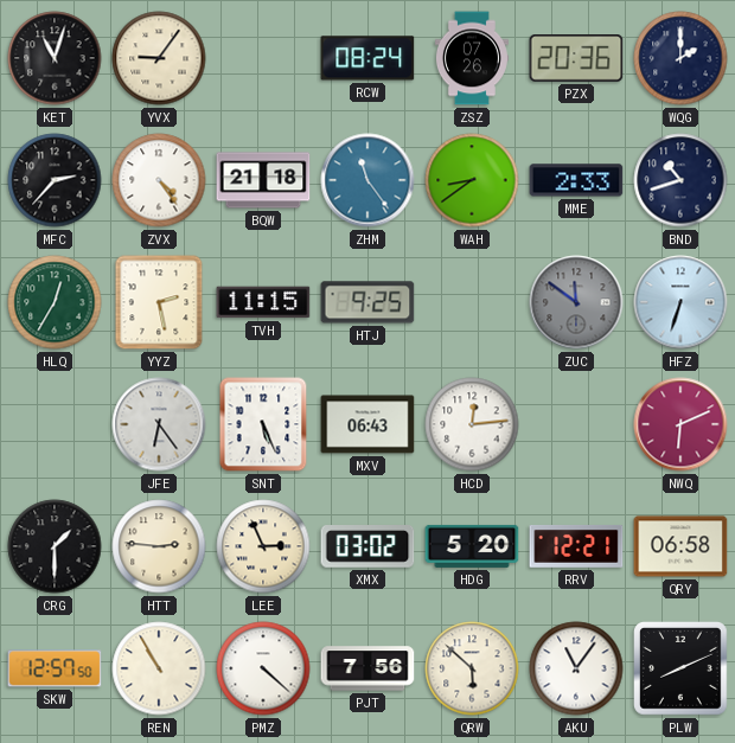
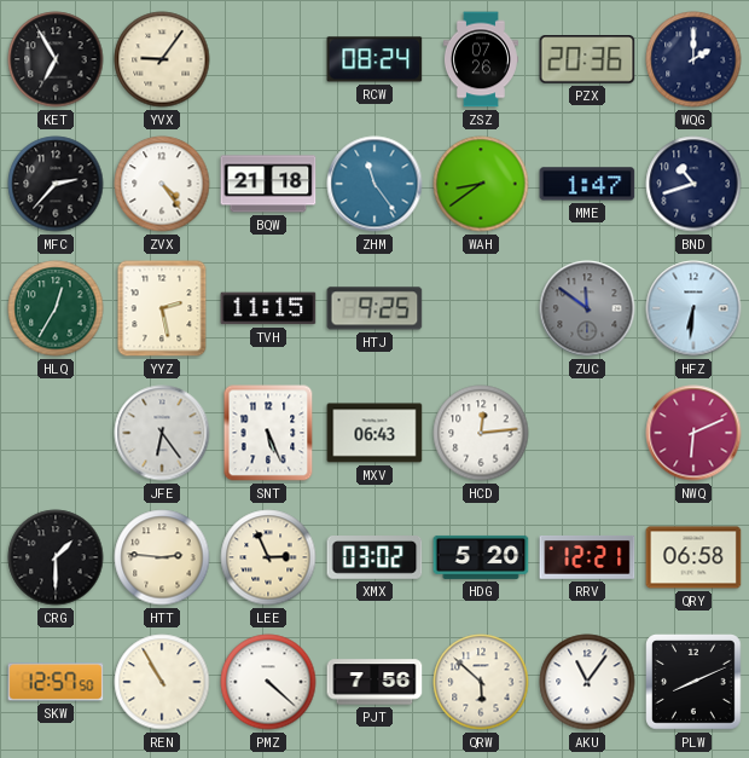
KET: 11:03 -> 6:55
MME: 2:33 -> 1:47
HFZ: 6:33 -> 6:31
